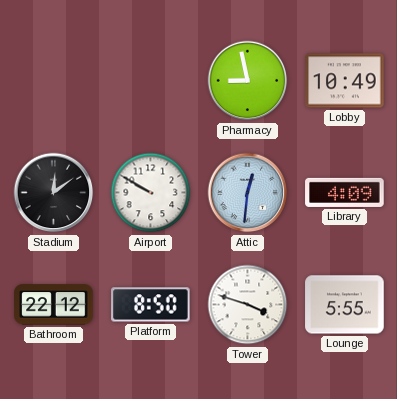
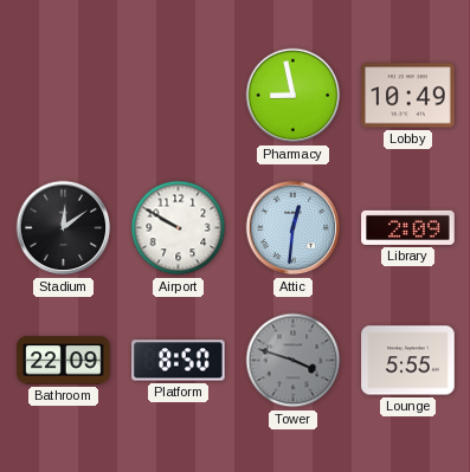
Library: 4:09 -> 2:09
Bathroom: 22:12 -> 22:09
Tower dial: white -> grey
